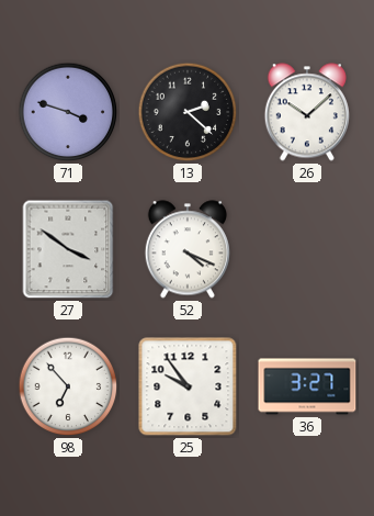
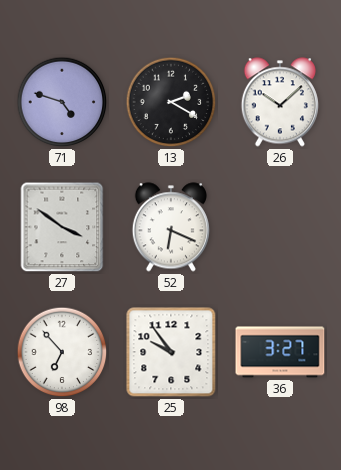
71: 3:48 -> 4:48
13: 2:22 -> 2:20
52: 4:19 -> 6:19
